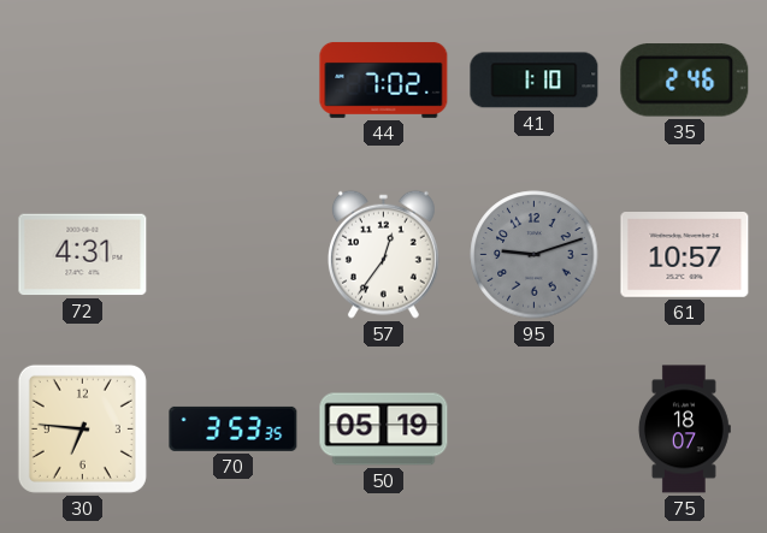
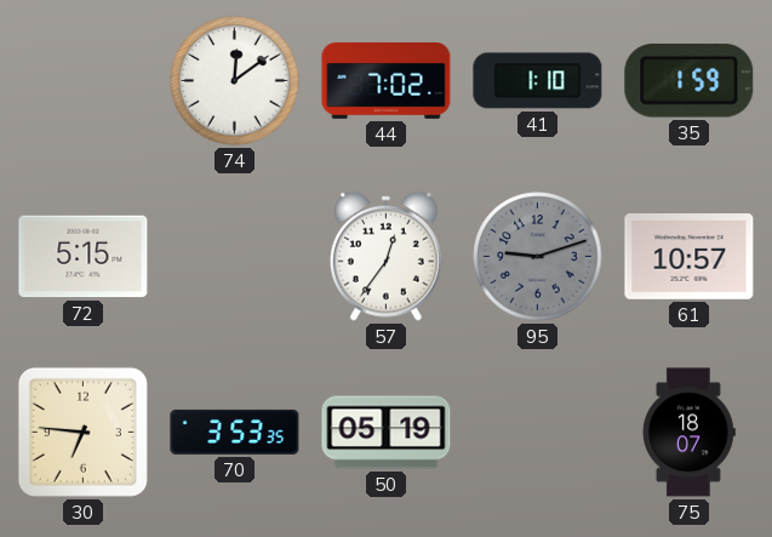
74: none -> 12:09
35: 2:46 -> 1:59
72: 4:31 -> 5:15
